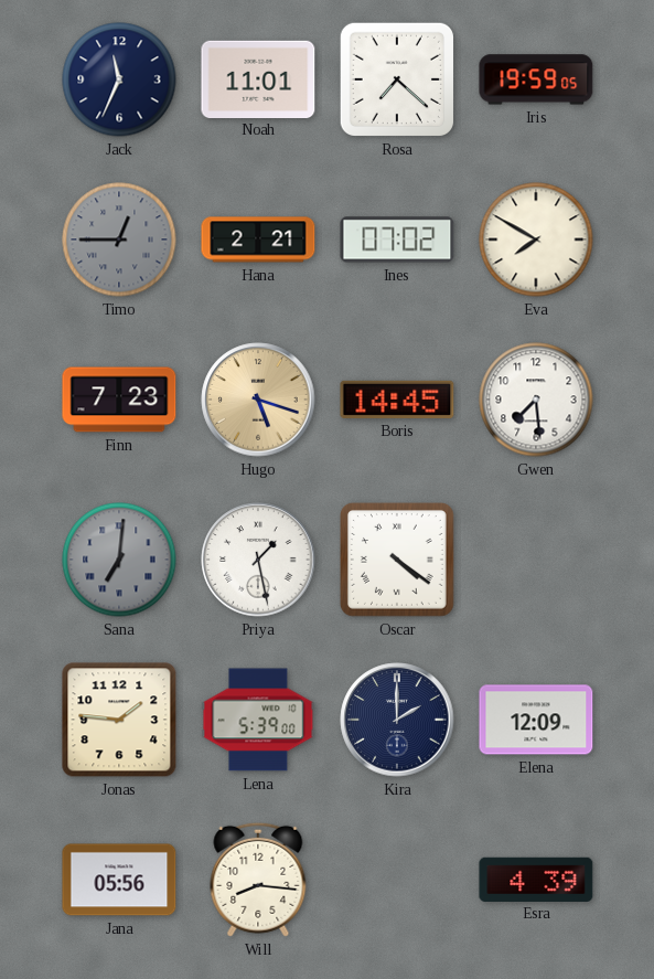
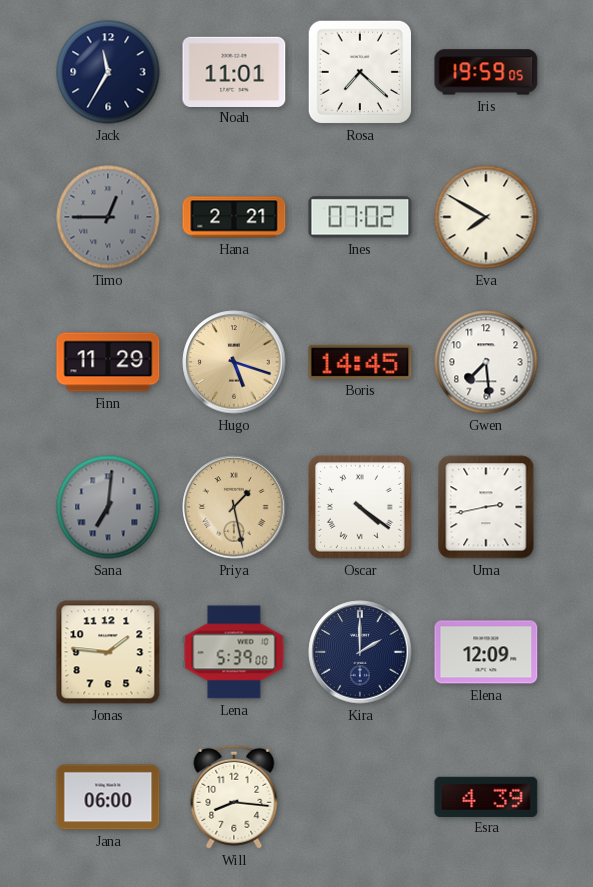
Jack: 11:34 -> 11:35
Finn: 7:23 -> 11:29
Priya dial: white -> champagne
Uma: none -> 2:43
Jana: 05:56 -> 06:00
